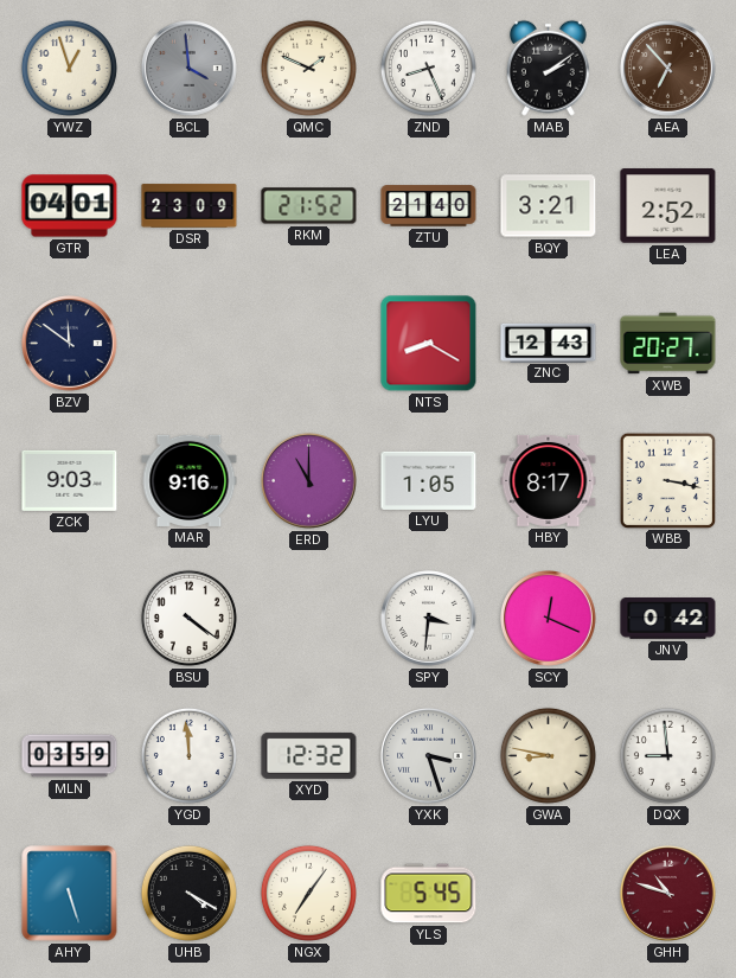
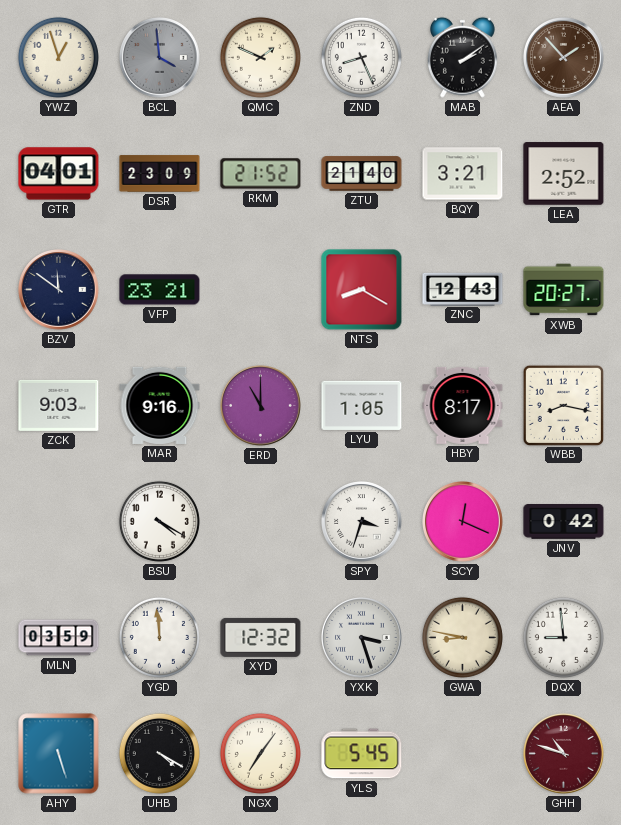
AEA: 6:53 -> 1:53
VFP: none -> 23:21
WBB: 3:17 -> 8:17
BSU: 4:21 -> 4:20
SPY: 3:31 -> 3:33
